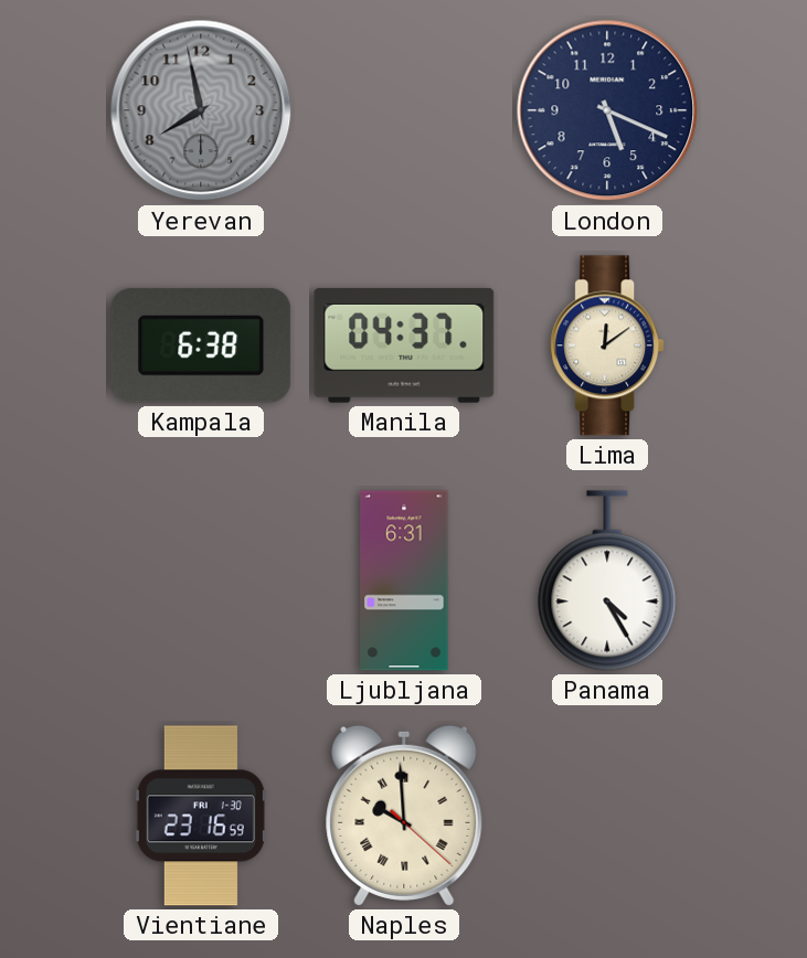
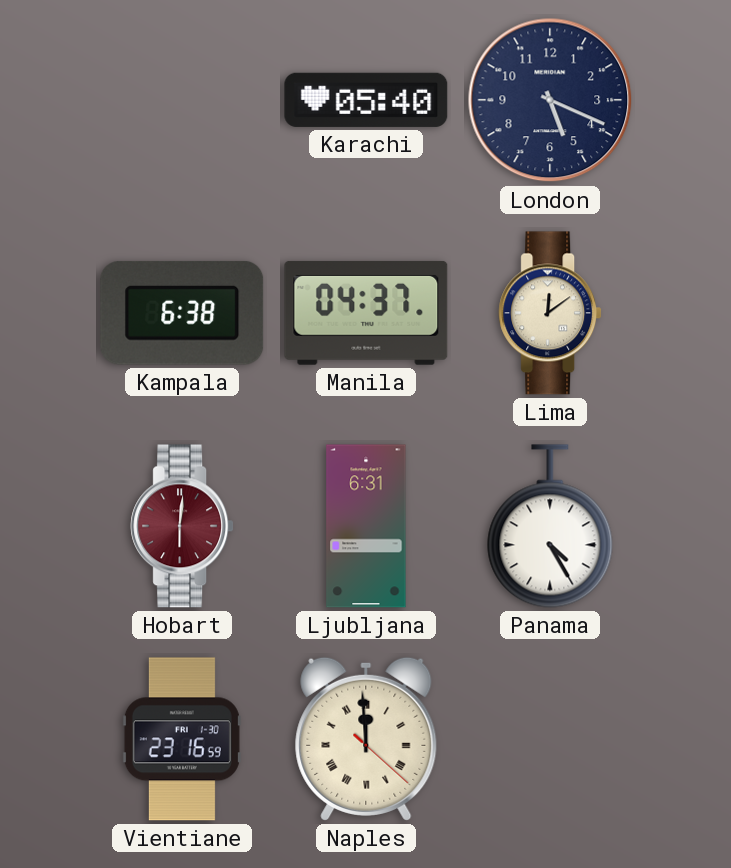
Yerevan: 7:58 -> none
Karachi: none -> 05:40
Hobart: none -> 6:01
Naples: 9:59 -> 11:59
